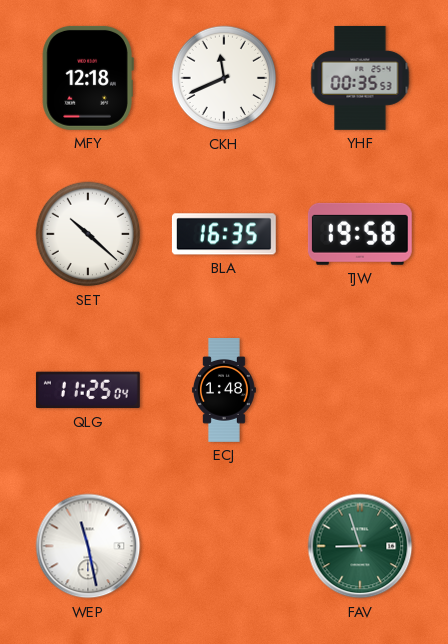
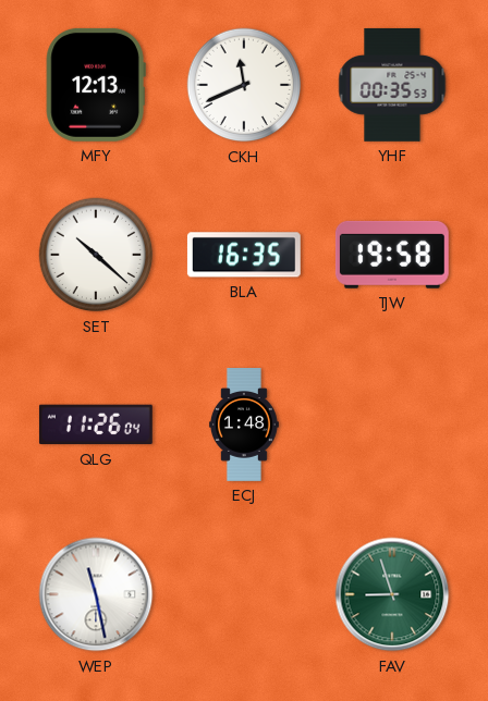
MFY: 12:18 -> 12:13
QLG: 11:25 -> 11:26
